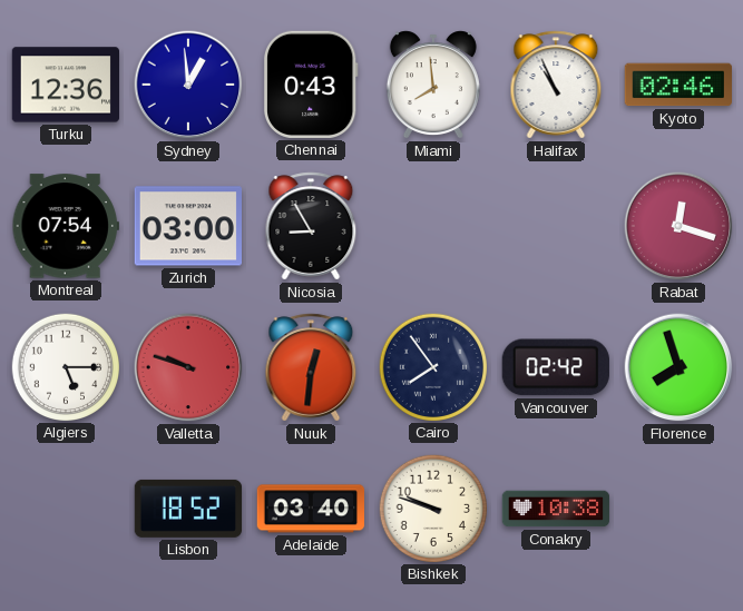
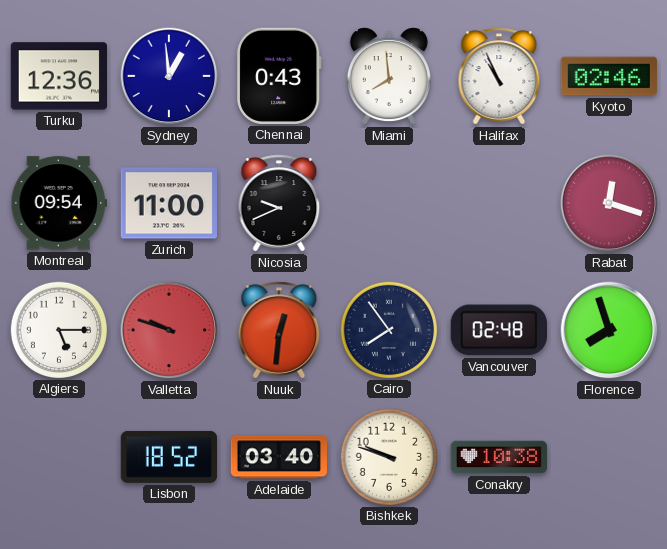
Montreal: 07:54 -> 09:54
Zurich: 03:00 -> 11:00
Nicosia: 8:55 -> 9:41
Vancouver: 02:42 -> 02:48
